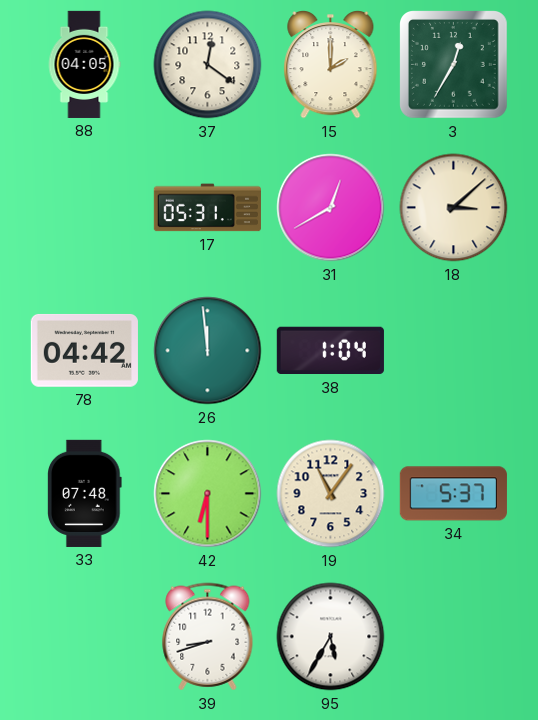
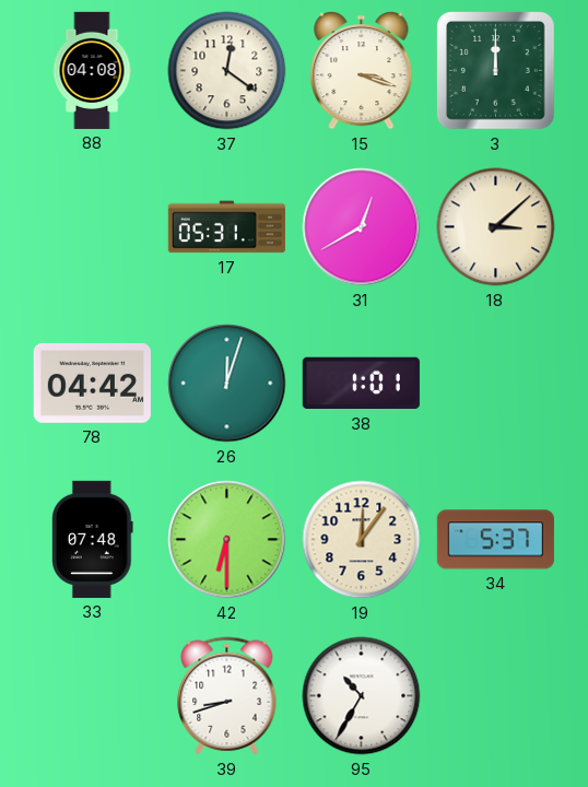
88: 04:05 -> 04:08
15: 2:00 -> 3:18
3: 12:35 -> 12:00
26: 11:59 -> 12:03
38: 1:04 -> 1:01
19: 11:06 -> 12:06
95: 5:35 -> 10:35
